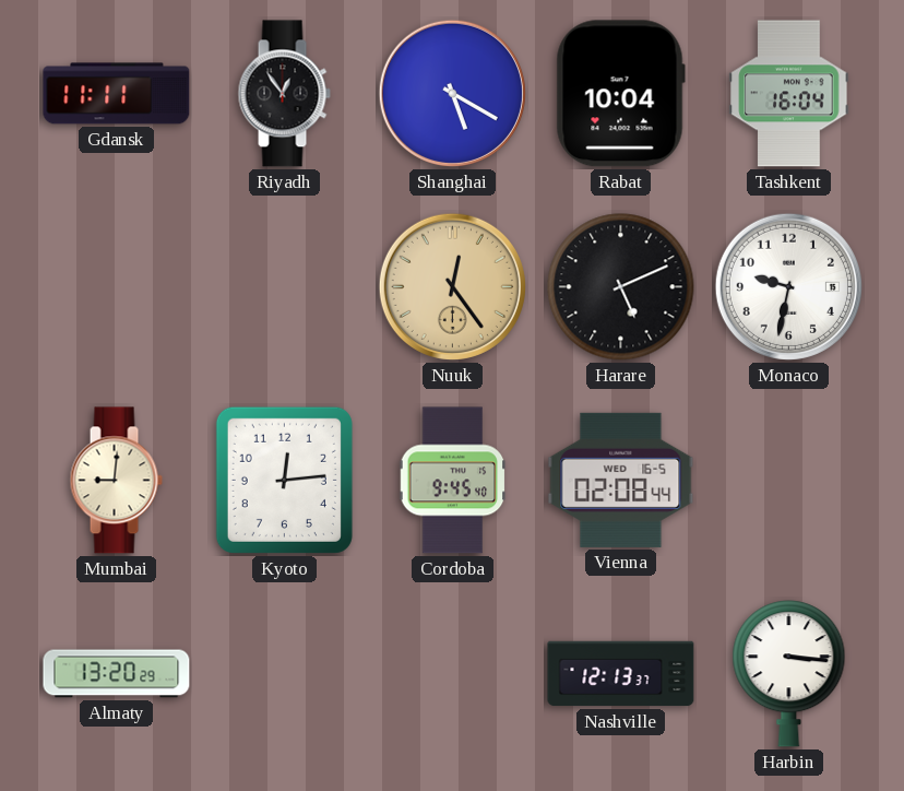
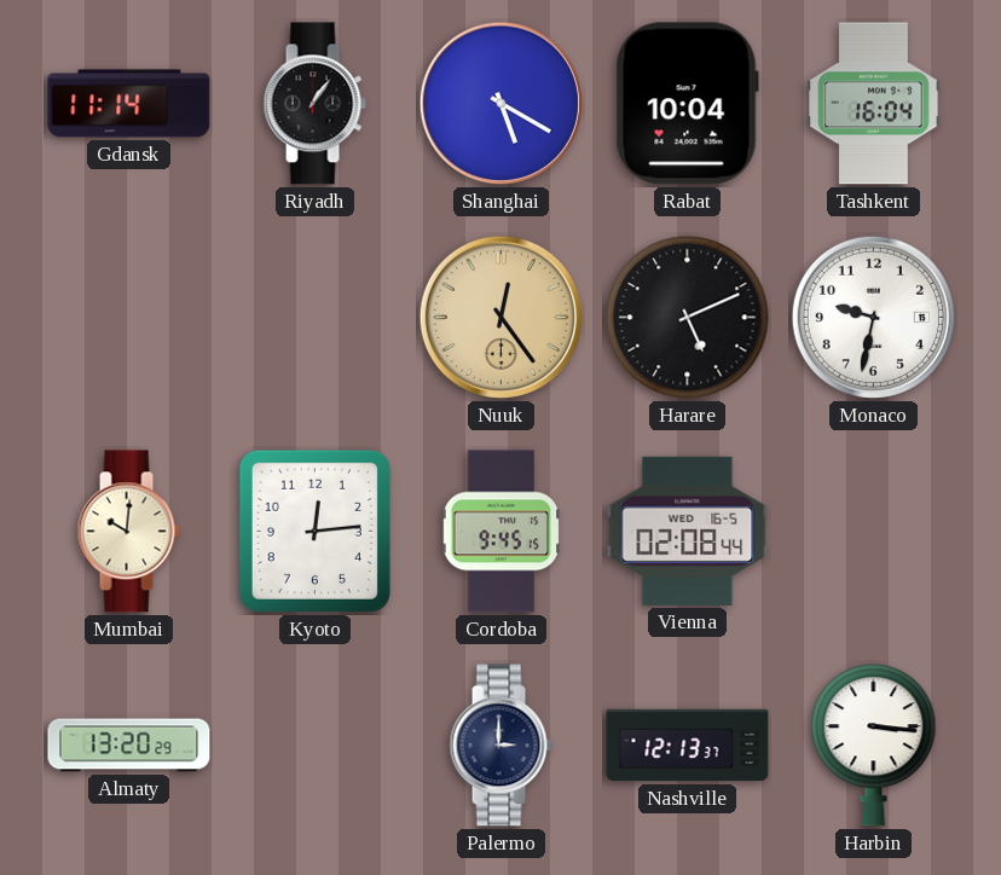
Gdansk: 11:11 -> 11:14
Riyadh: 12:54 -> 1:06
Mumbai: 9:01 -> 10:01
Cordoba: 9:45:40 -> 9:45:15
Palermo: none -> 3:00
